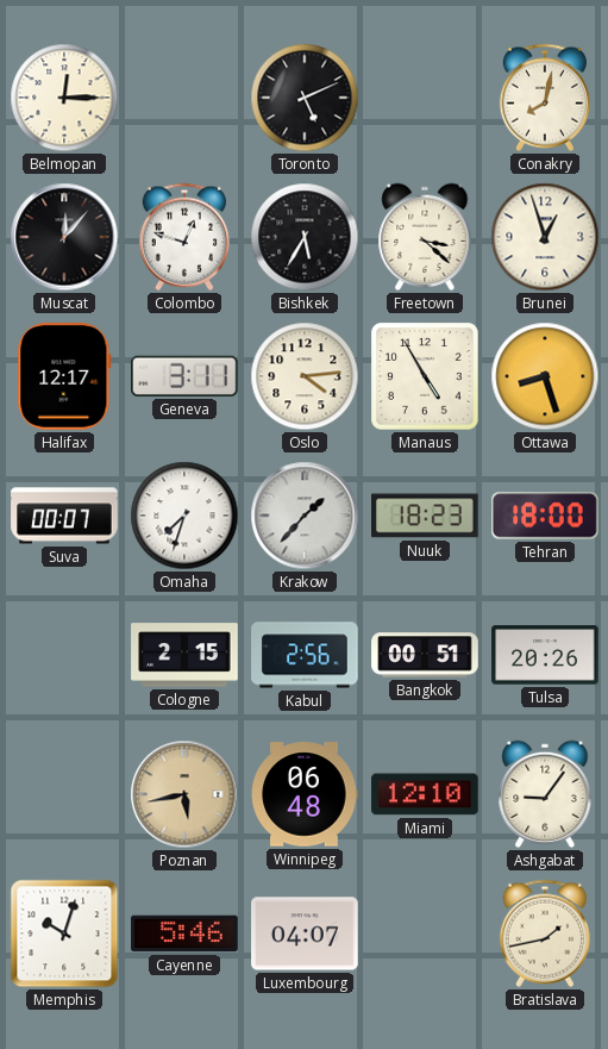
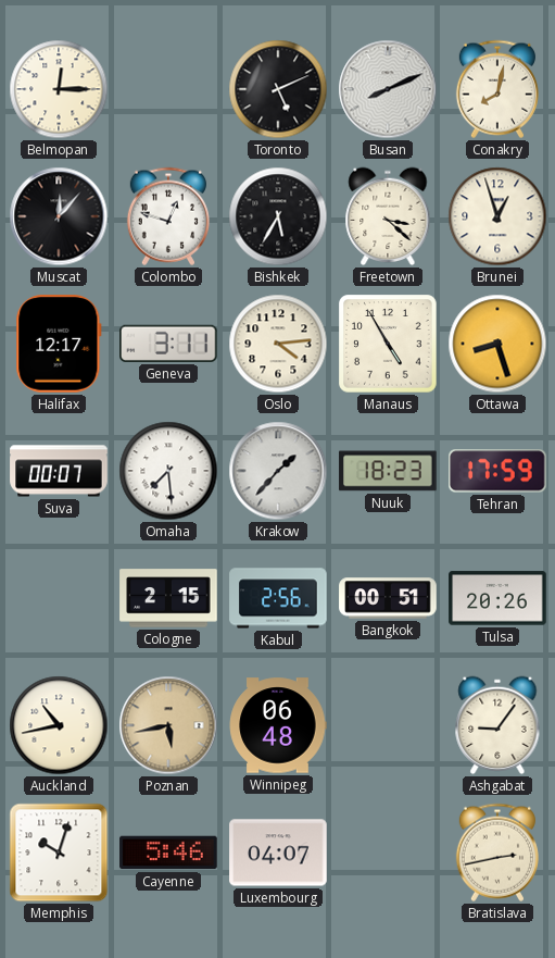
Busan: none -> 8:11
Omaha: 7:33 -> 7:29
Tehran: 18:00 -> 17:59
Auckland: none -> 10:43
Miami: 12:10 -> none
Bratislava: 1:43 -> 2:43
